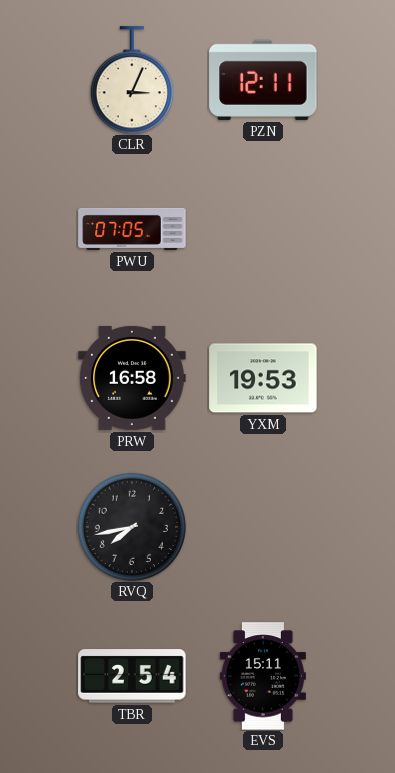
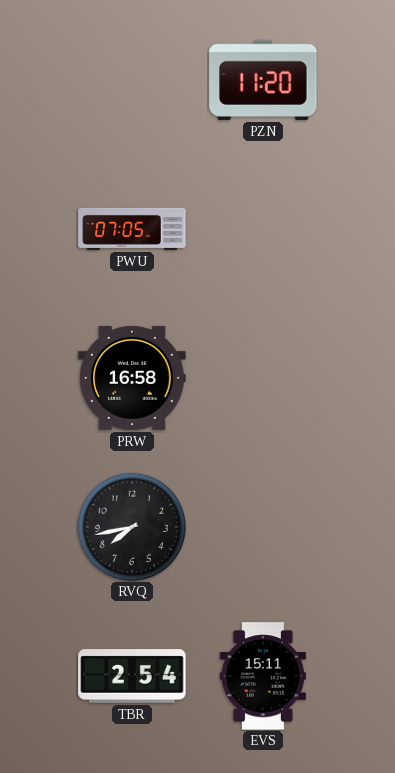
CLR: 3:04 -> none
PZN: 12:11 -> 11:20
YXM: 19:53 -> none
